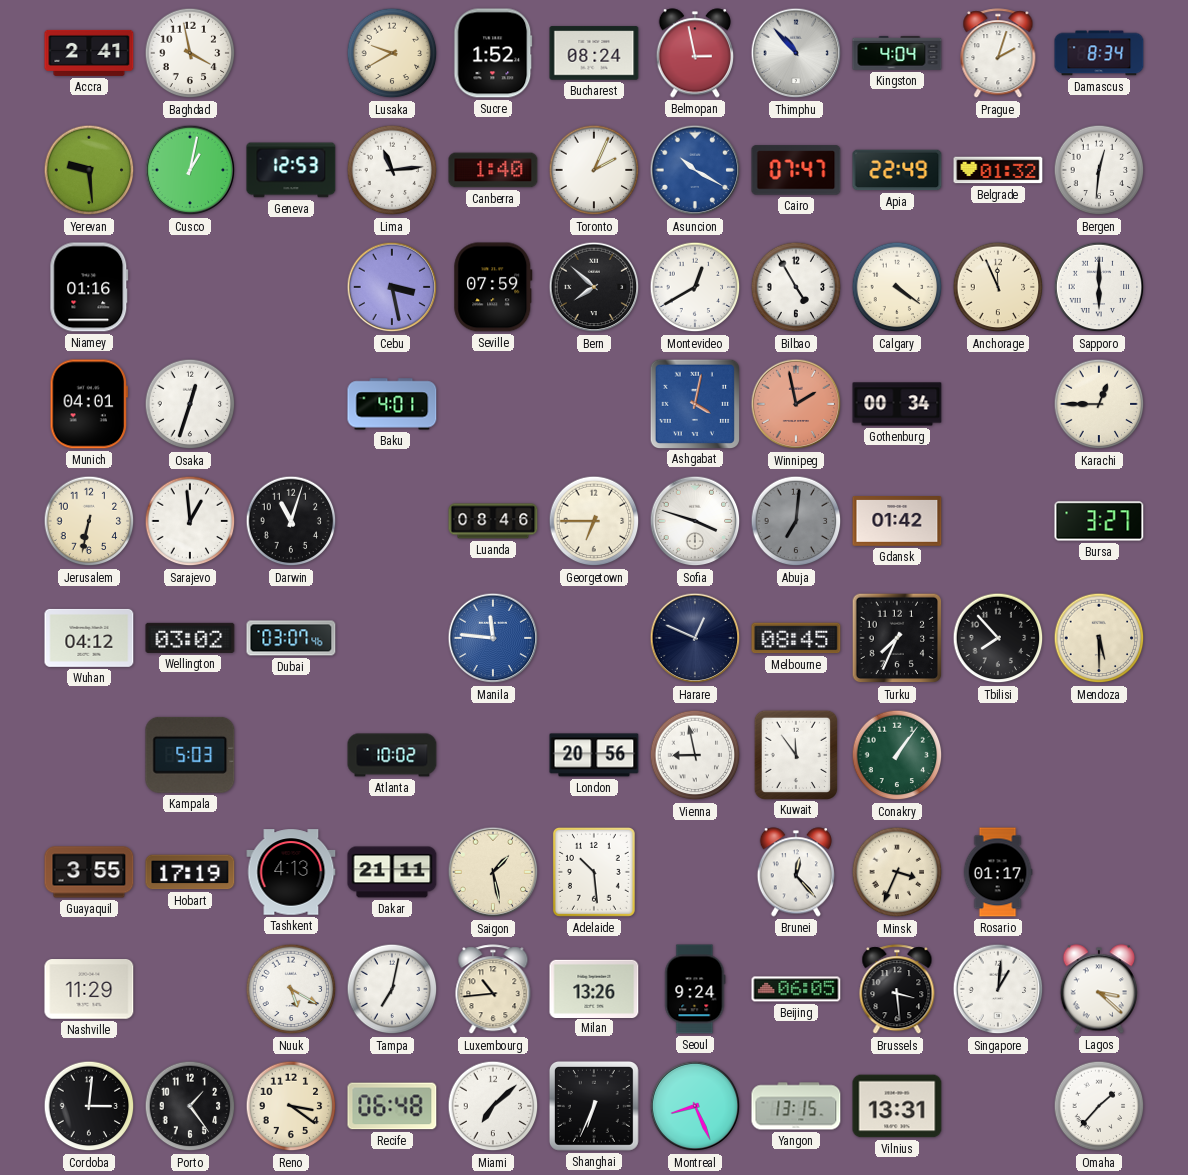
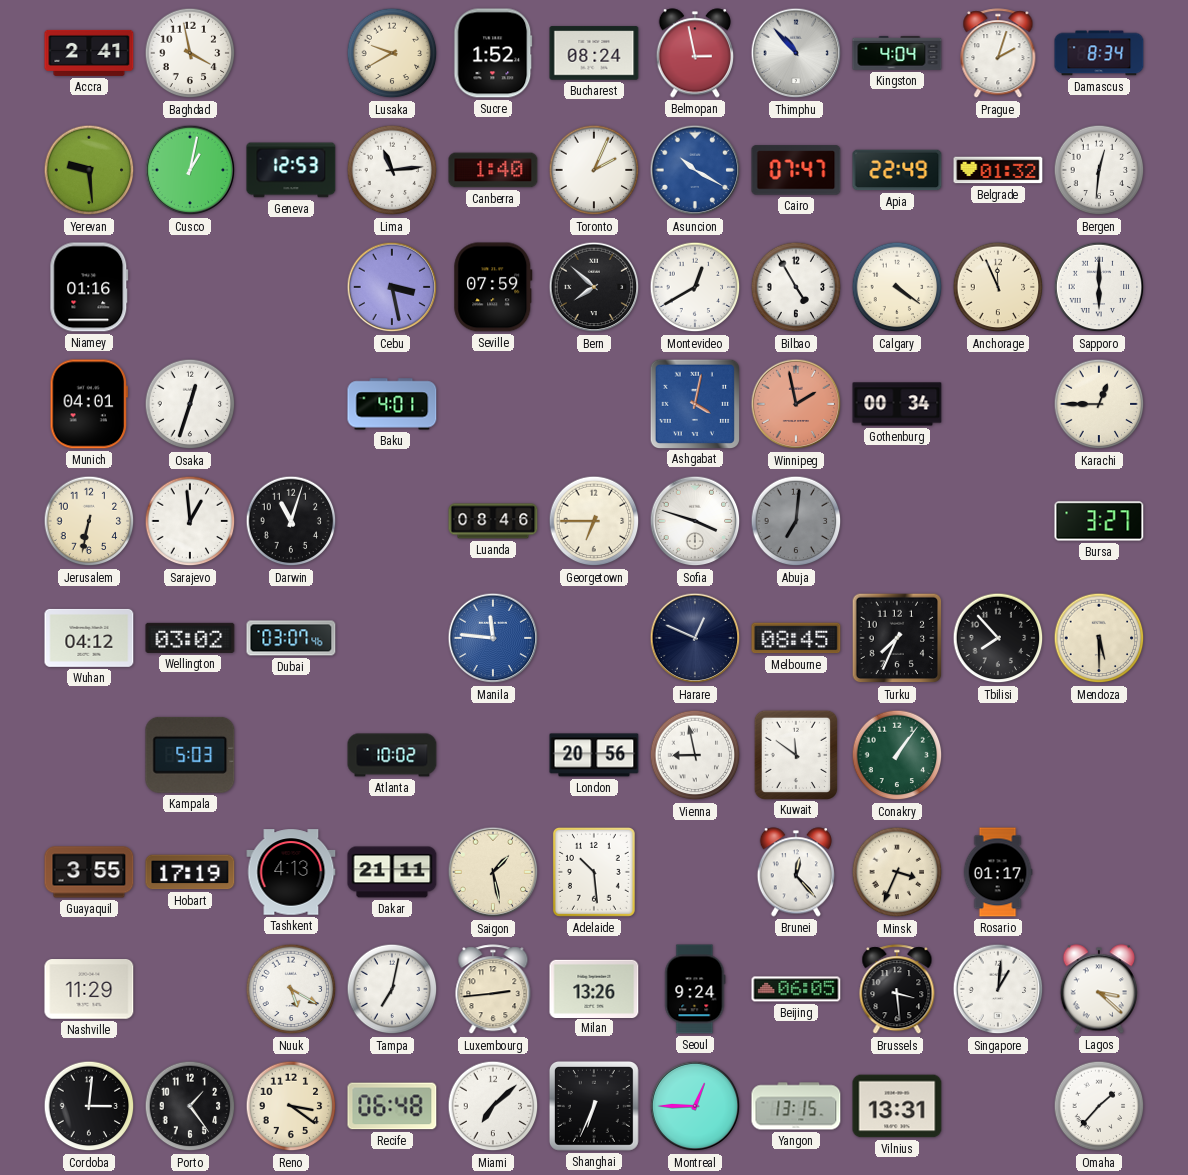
Gdansk: 01:42 -> none
Kuwait: 11:54 -> 11:51
Luxembourg: 10:44 -> 2:44
Montreal: 8:26 -> 12:45
